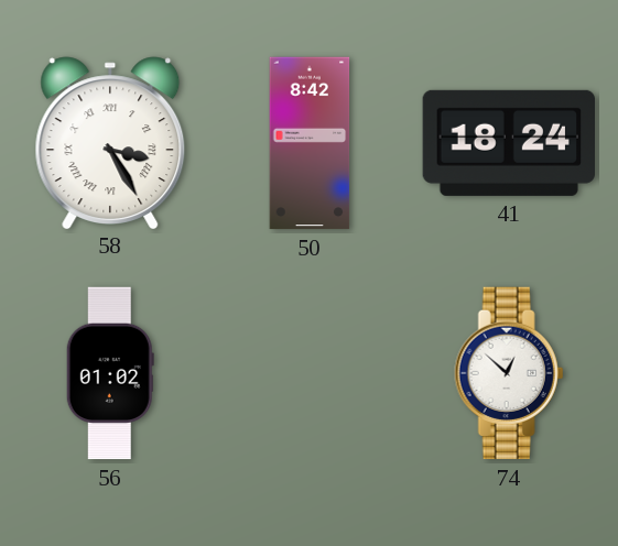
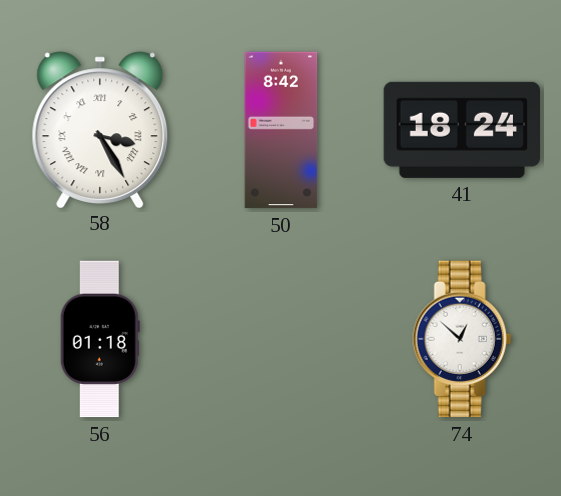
56: 01:02 -> 01:18
